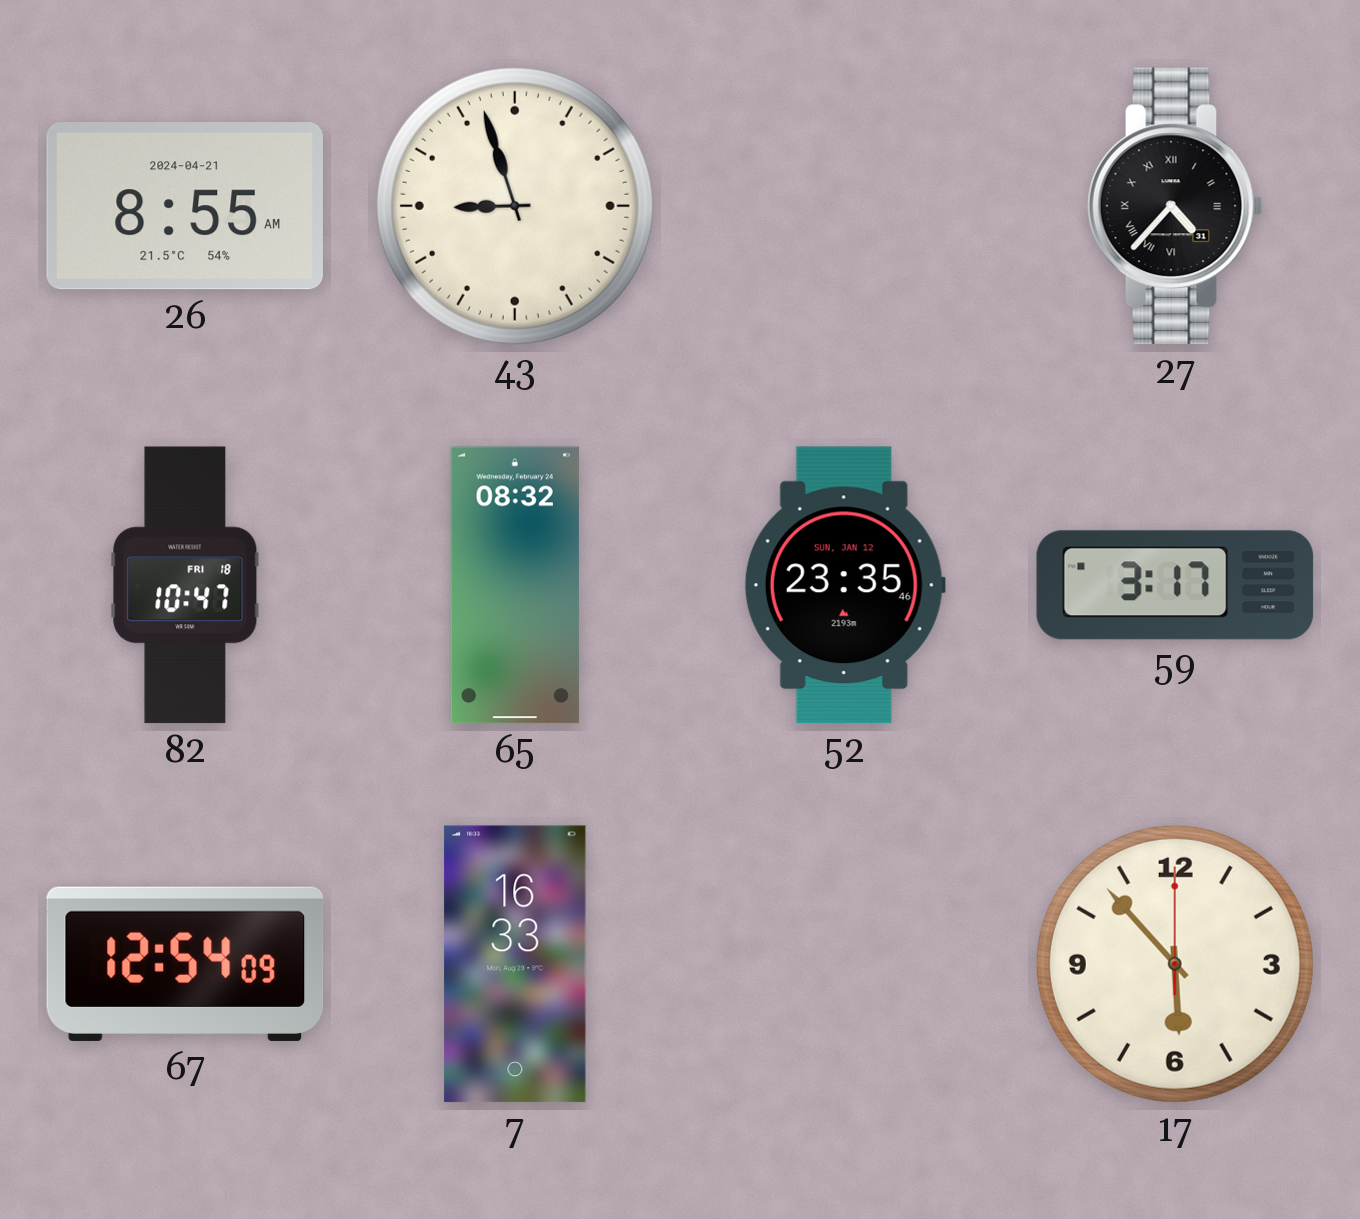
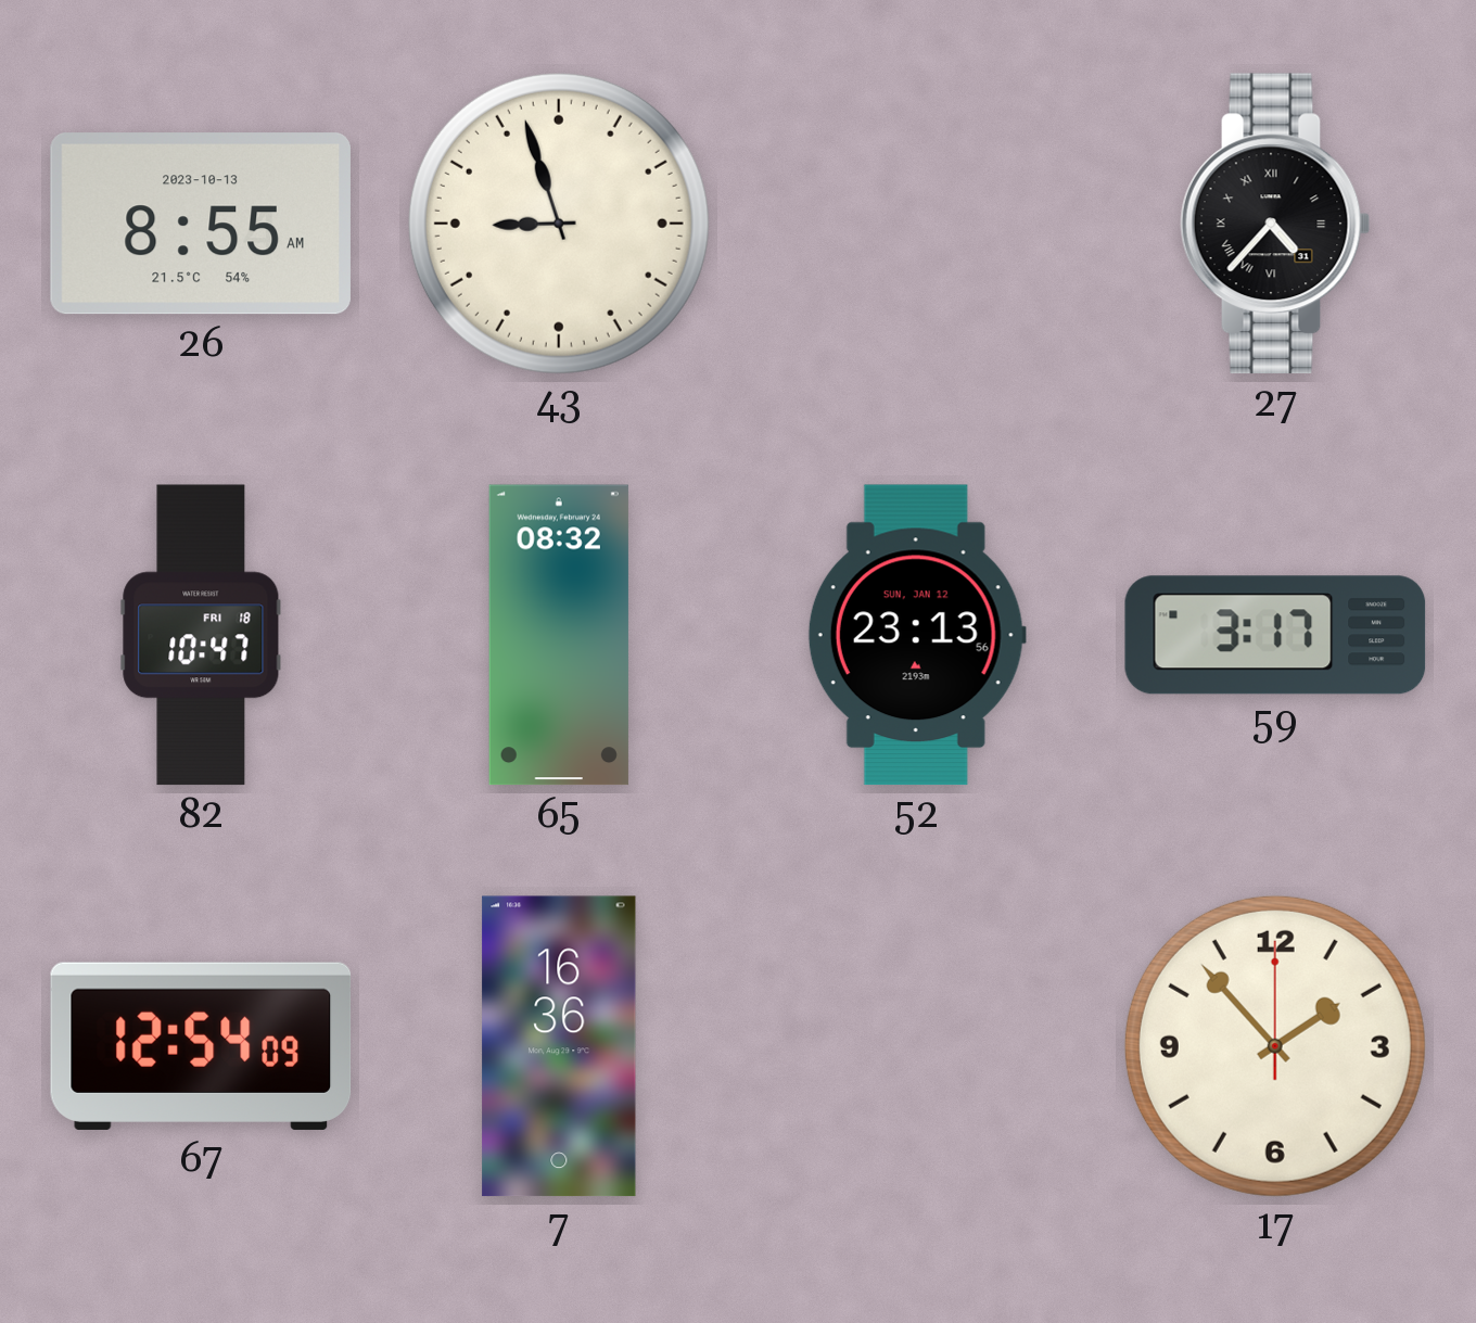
26 date: 2024-04-21 -> 2023-10-13
52: 23:35 -> 23:13
7: 16:33 -> 16:36
17: 5:53 -> 1:53
